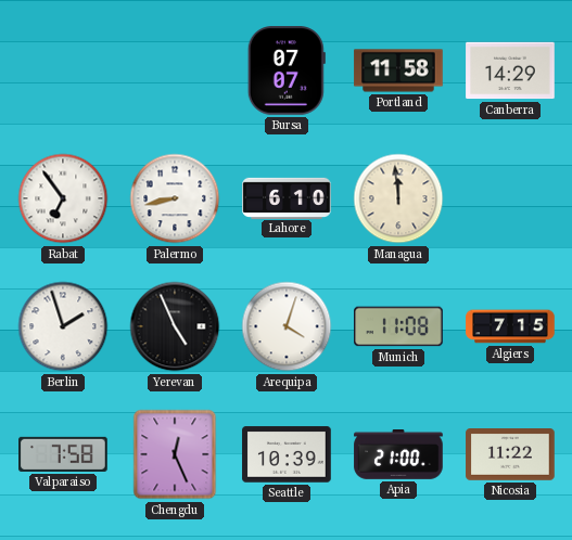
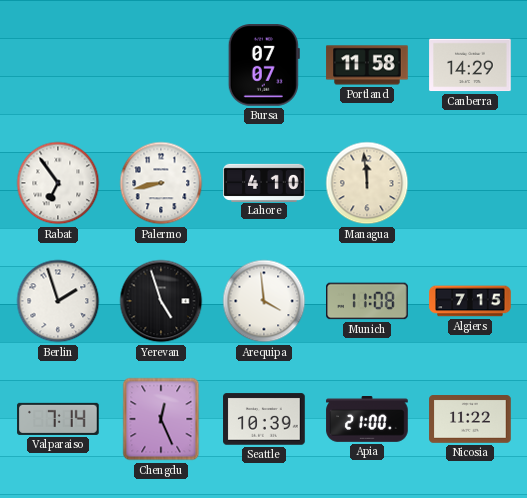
Lahore: 6:10 -> 4:10
Yerevan: 4:56 -> 4:57
Arequipa: 4:03 -> 3:59
Valparaiso: 7:58 -> 7:14
